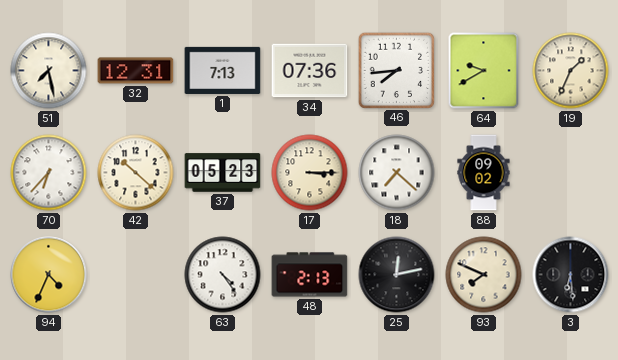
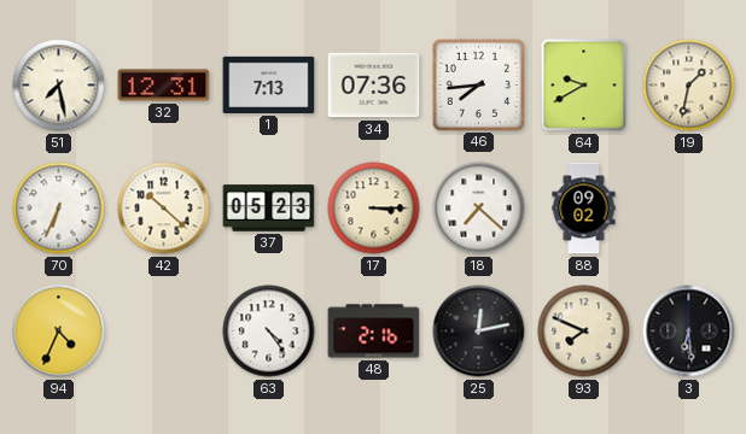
19: 1:34 -> 1:32
70: 6:37 -> 6:34
48: 2:13 -> 2:16
